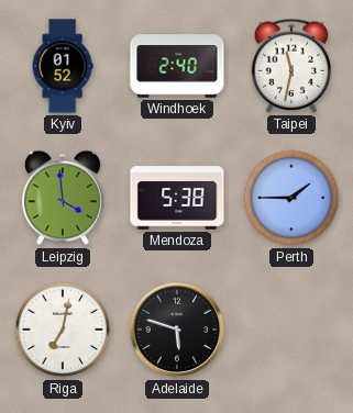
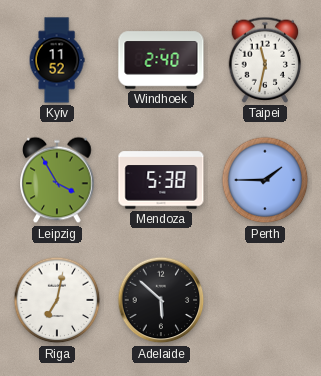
Kyiv: 01:52 -> 11:52
Leipzig: 3:59 -> 3:55
Adelaide: 5:48 -> 5:52
